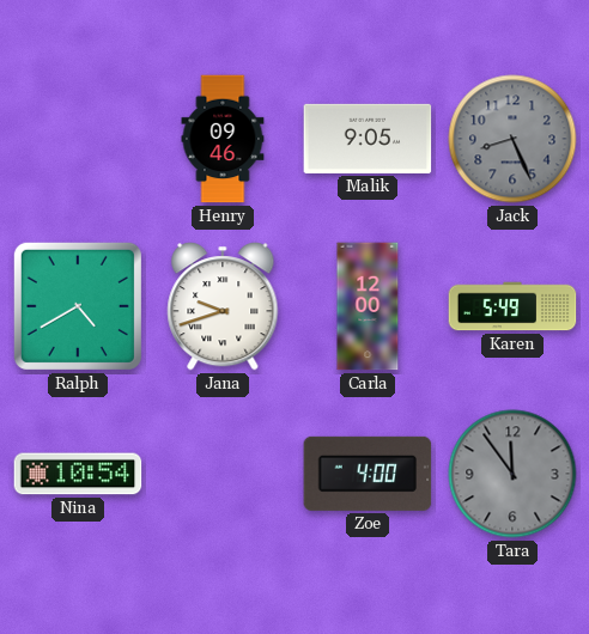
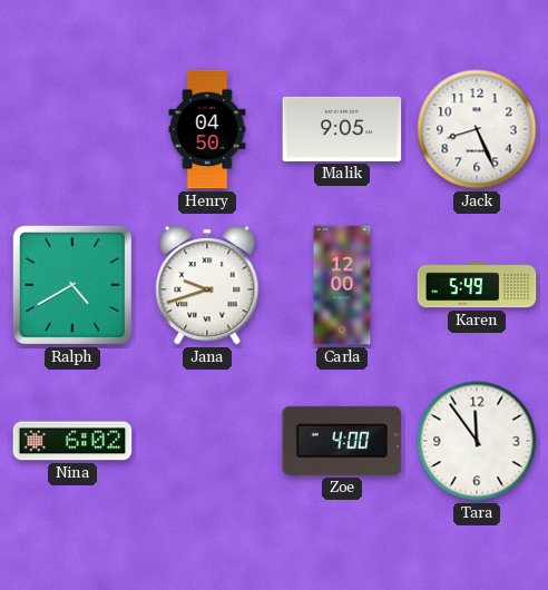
Henry: 09:46 -> 04:50
Jack dial: grey -> white
Nina: 10:54 -> 6:02
Tara dial: grey -> white
